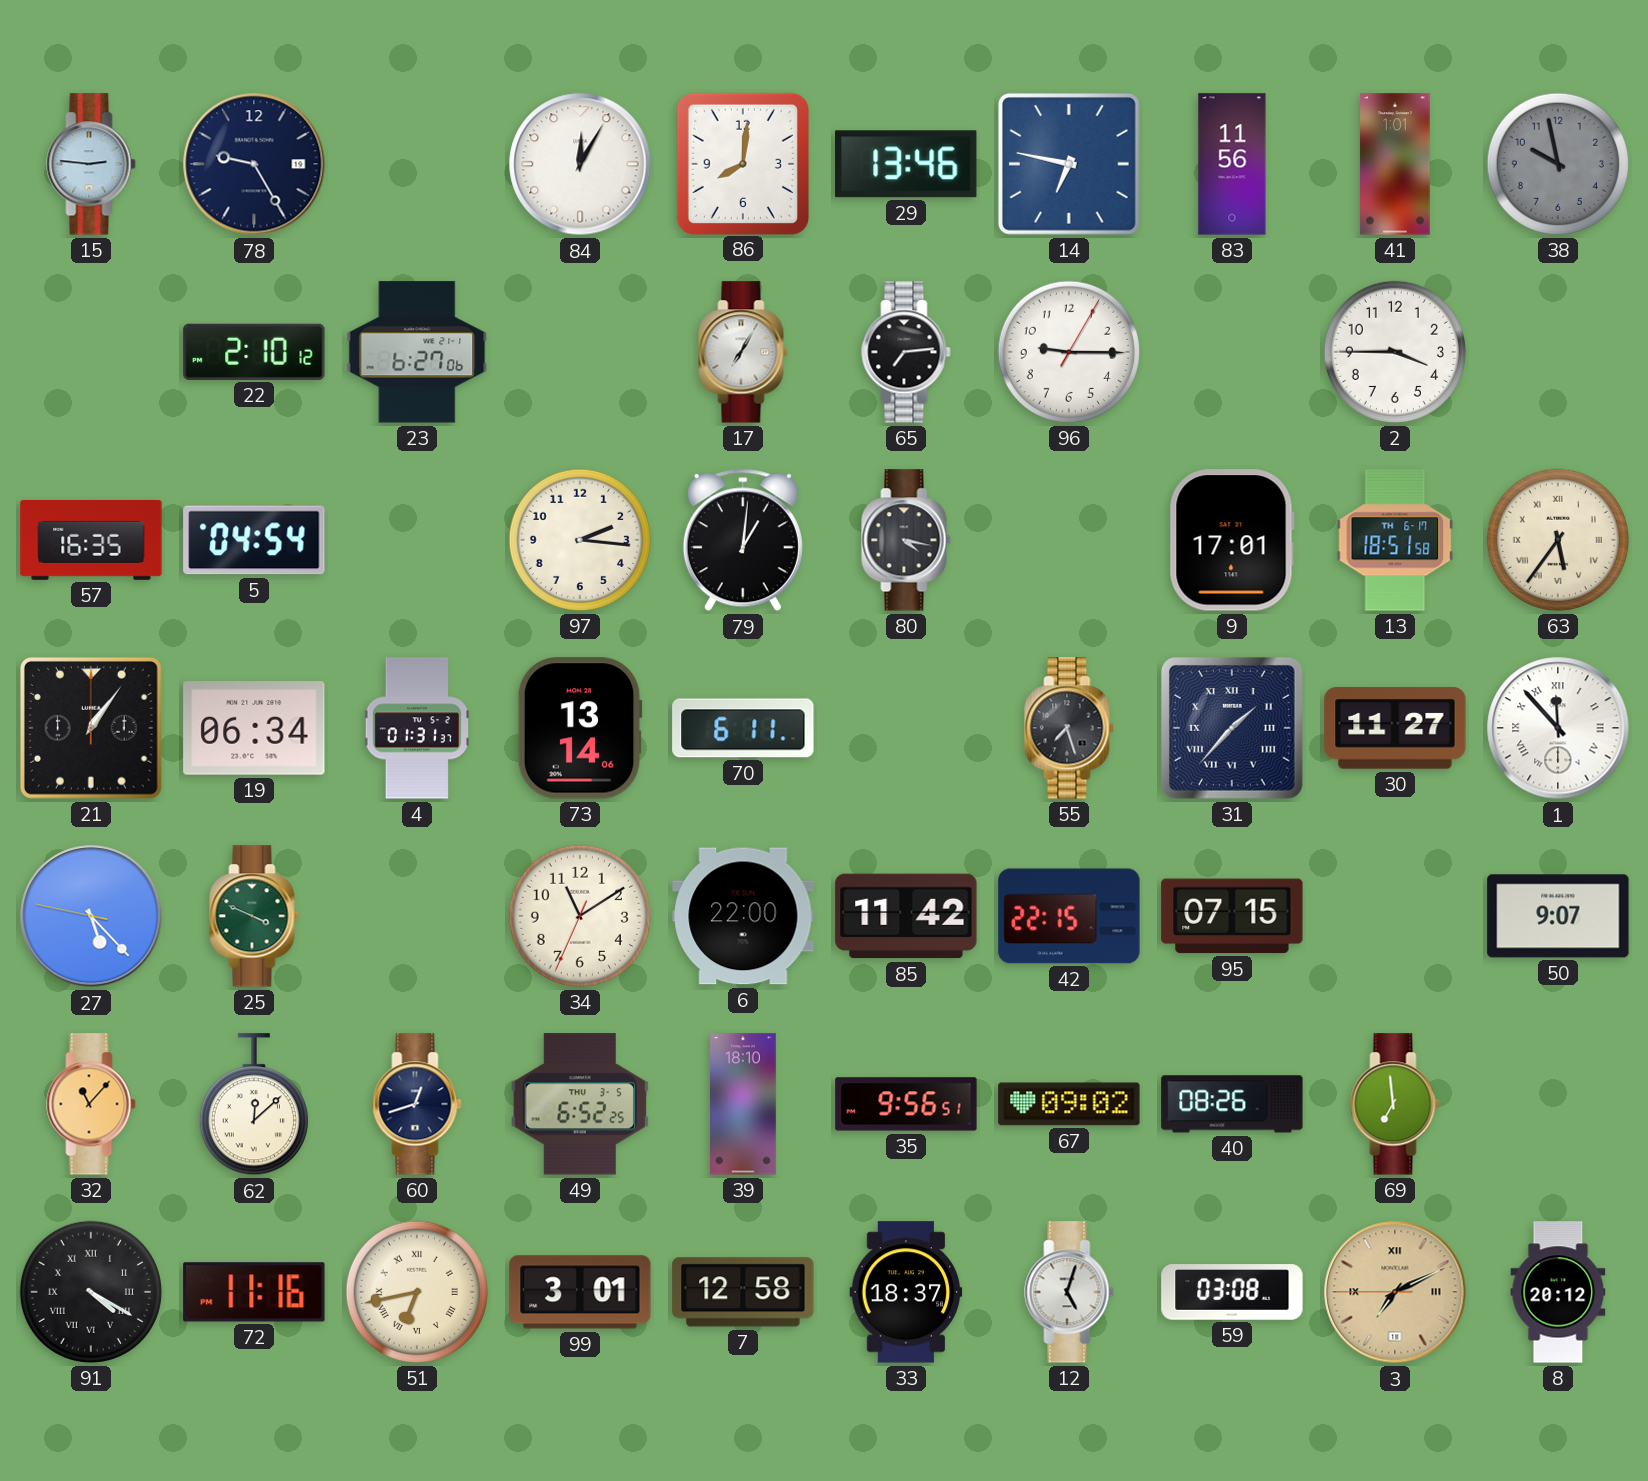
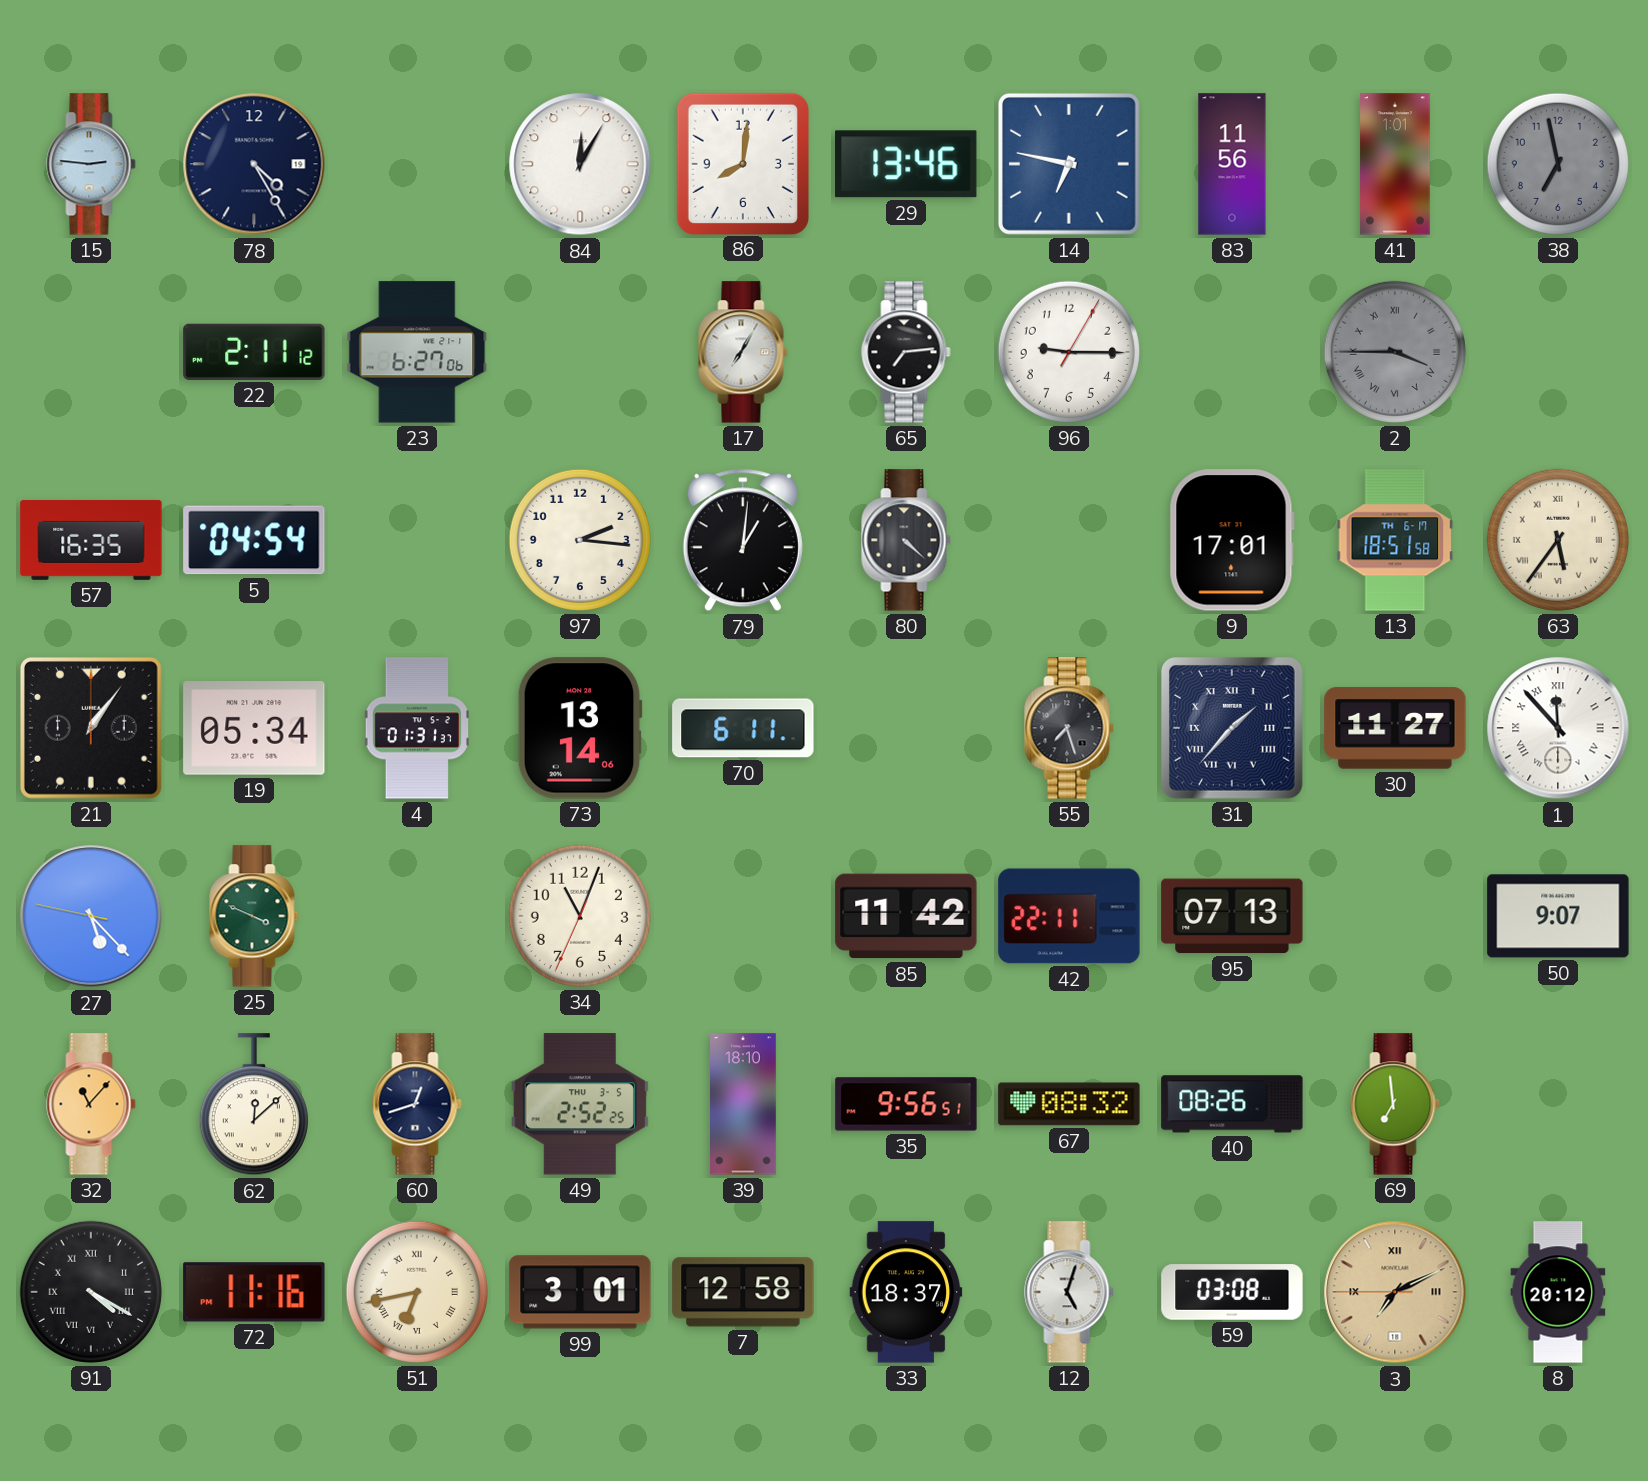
78: 9:25 -> 4:25
38: 9:58 -> 6:58
22: 2:10 -> 2:11
2 dial: white -> grey
2 numerals: Arabic -> Roman
80: 4:17 -> 4:22
19: 06:34 -> 05:34
34: 11:09 -> 11:03
6: 22:00 -> none
42: 22:15 -> 22:11
95: 07:15 -> 07:13
49: 6:52 -> 2:52
67: 09:02 -> 08:32
